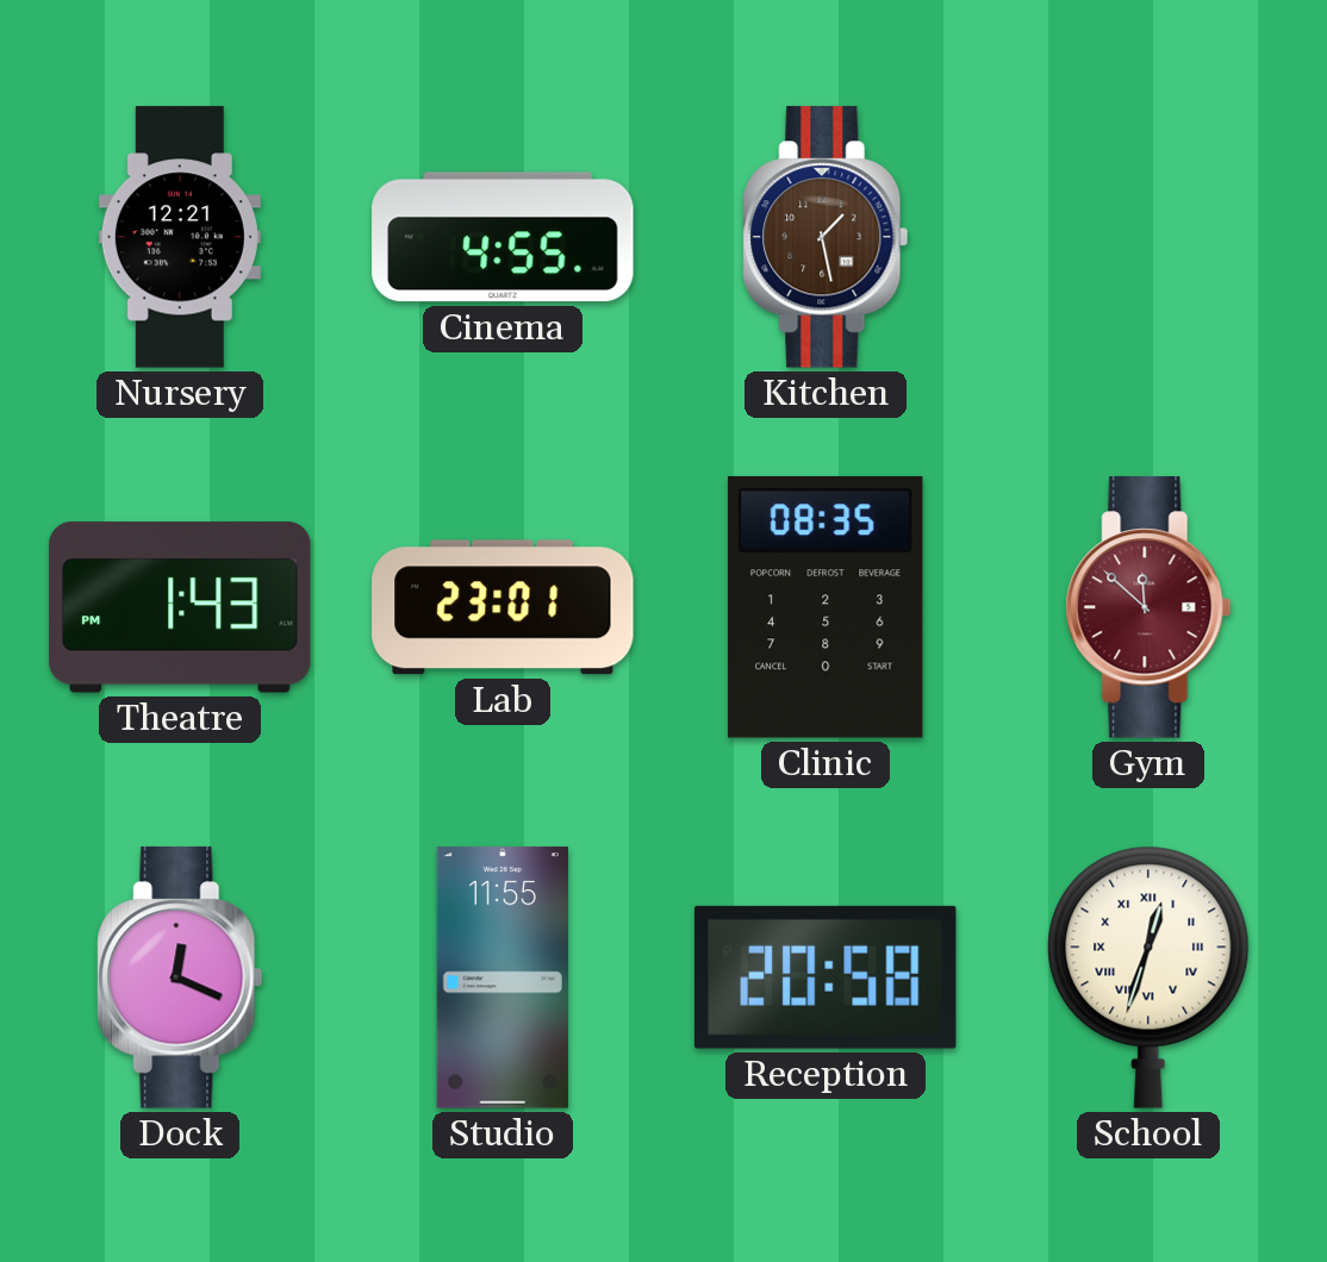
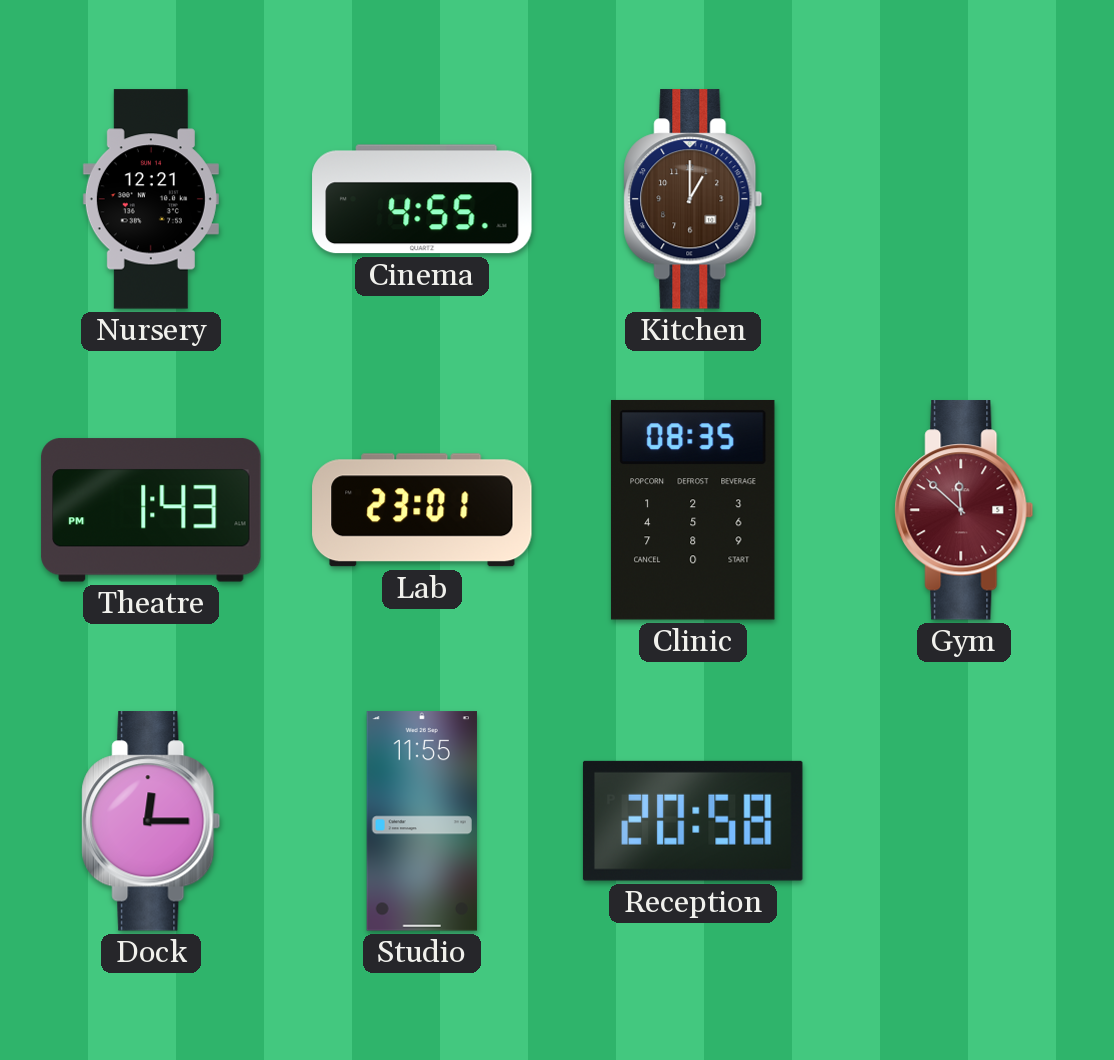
Kitchen: 1:28 -> 1:00
Dock: 12:19 -> 12:15
School: 12:33 -> none
